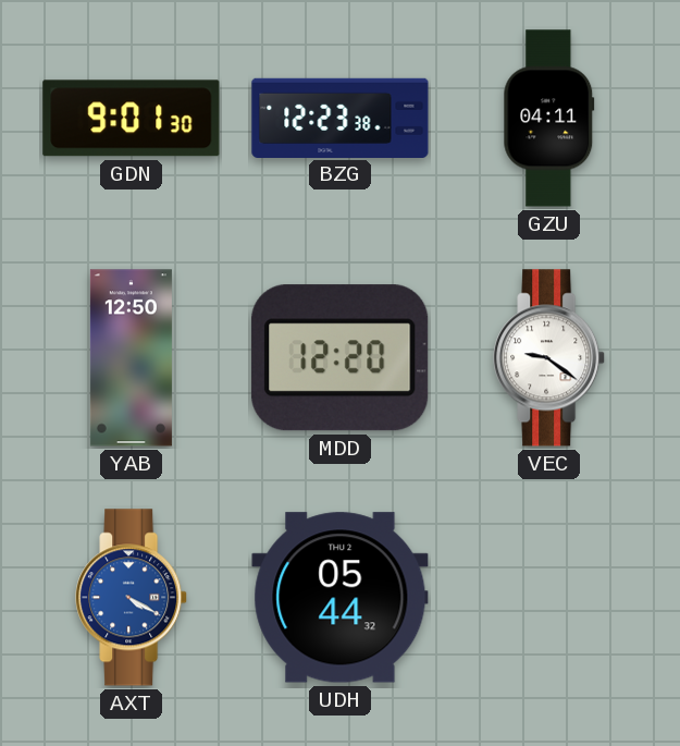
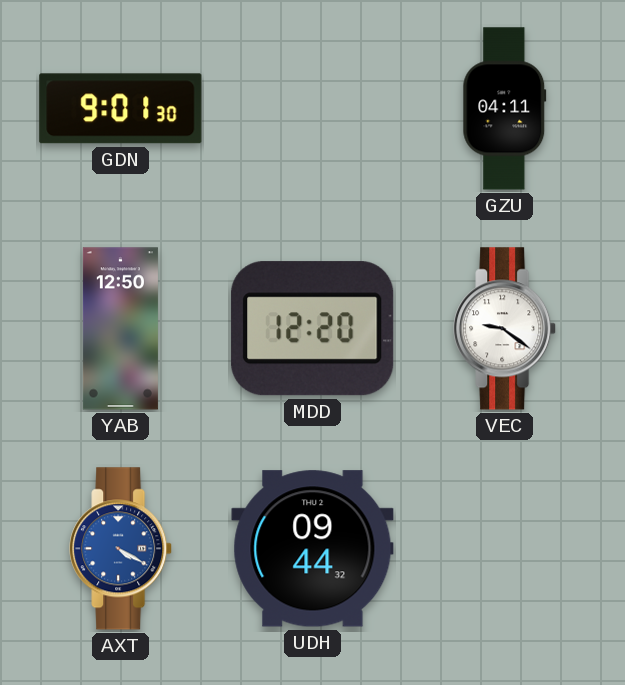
BZG: 12:23 -> none
UDH: 05:44 -> 09:44
